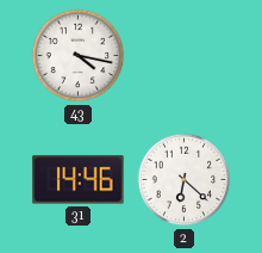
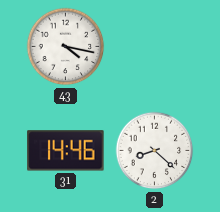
2: 6:22 -> 8:22
